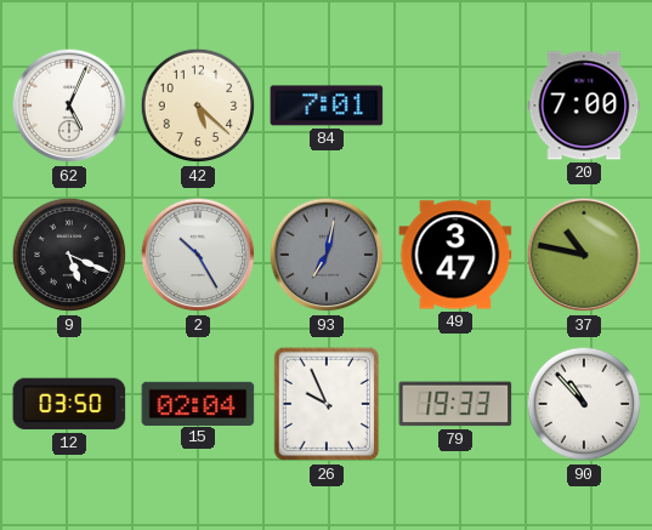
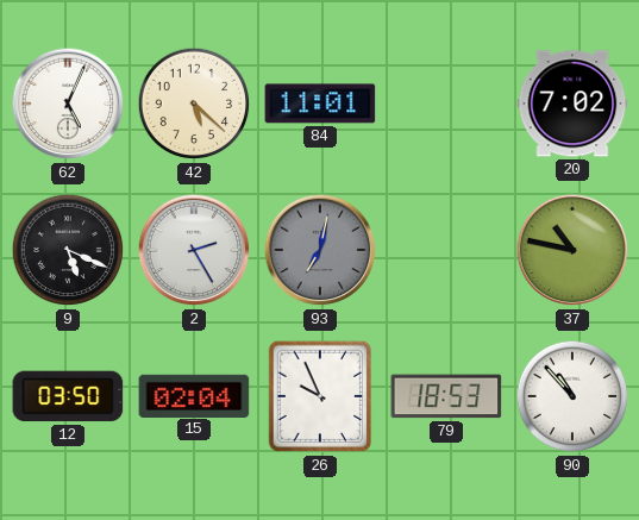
84: 7:01 -> 11:01
20: 7:00 -> 7:02
2: 10:25 -> 2:25
49: 3:47 -> none
79: 19:33 -> 18:53
